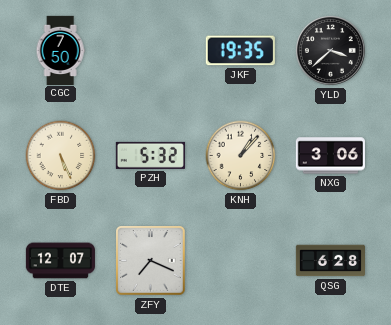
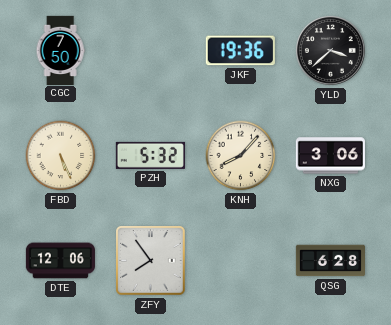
JKF: 19:35 -> 19:36
KNH: 1:07 -> 8:07
DTE: 12:07 -> 12:06
ZFY: 7:19 -> 7:54
